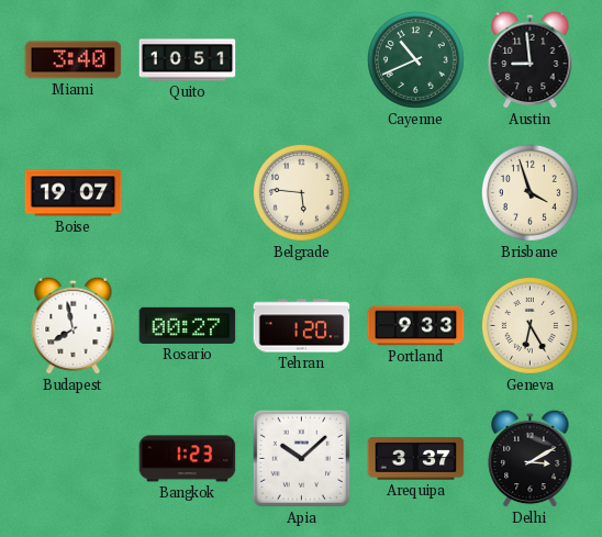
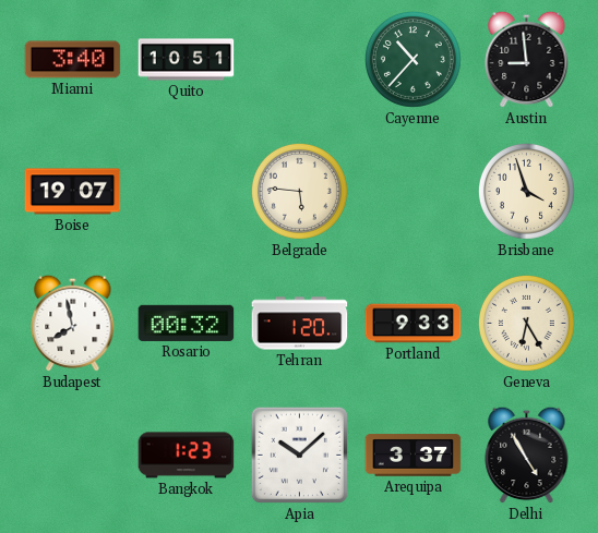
Cayenne: 10:41 -> 10:37
Rosario: 00:27 -> 00:32
Delhi: 3:10 -> 4:55
